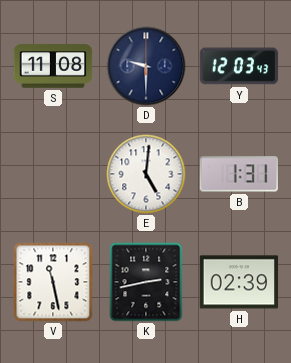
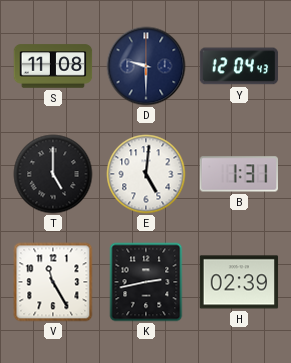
Y: 12:03 -> 12:04
T: none -> 5:00
V: 11:28 -> 11:25
